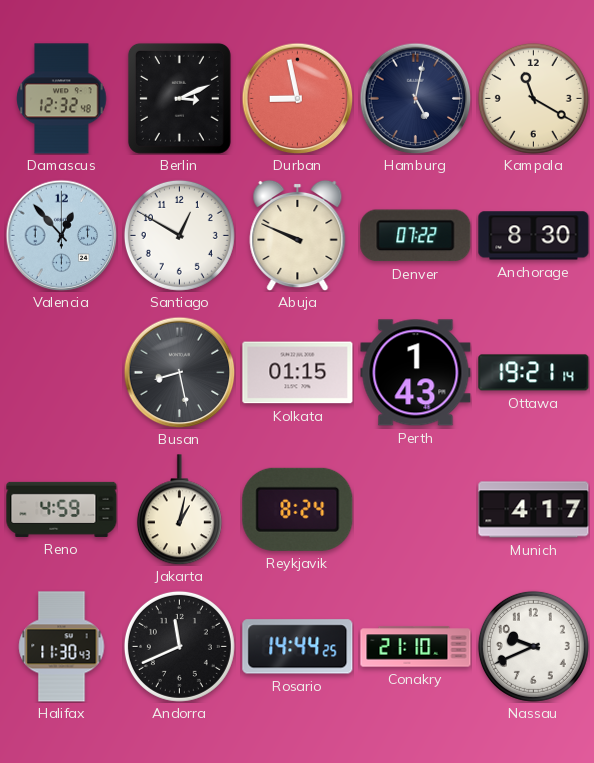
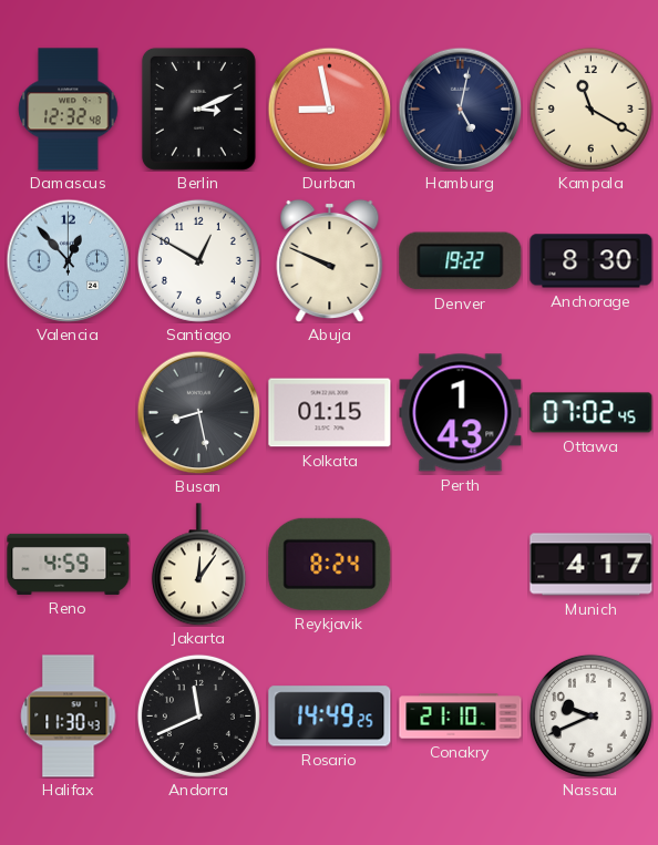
Denver: 07:22 -> 19:22
Ottawa: 19:21 -> 07:02
Jakarta: 1:02 -> 12:06
Rosario: 14:44 -> 14:49
